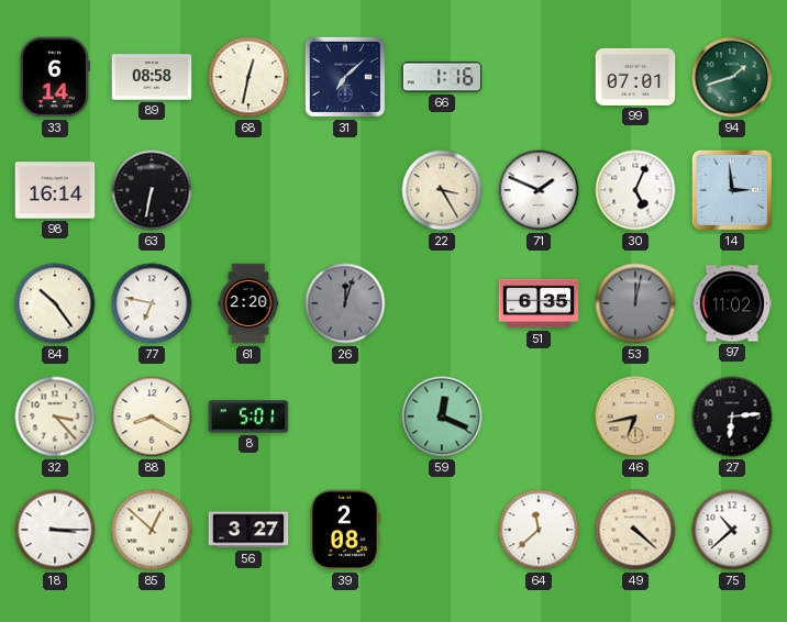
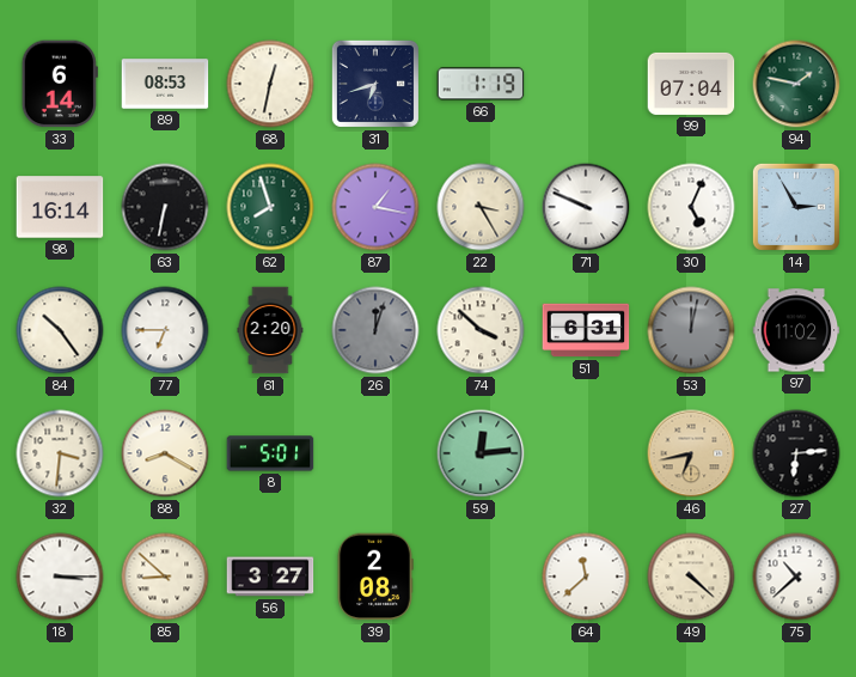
89: 08:58 -> 08:53
31: 7:08 -> 6:42
66: 1:16 -> 1:19
99: 07:01 -> 07:04
94: 1:42 -> 1:47
62: none -> 7:57
87: none -> 1:17
71: 1:49 -> 9:49
14: 2:59 -> 2:55
77: 6:47 -> 6:45
74: none -> 3:52
51: 6:35 -> 6:31
32: 3:23 -> 3:31
59: 12:19 -> 12:14
85: 12:52 -> 8:52
